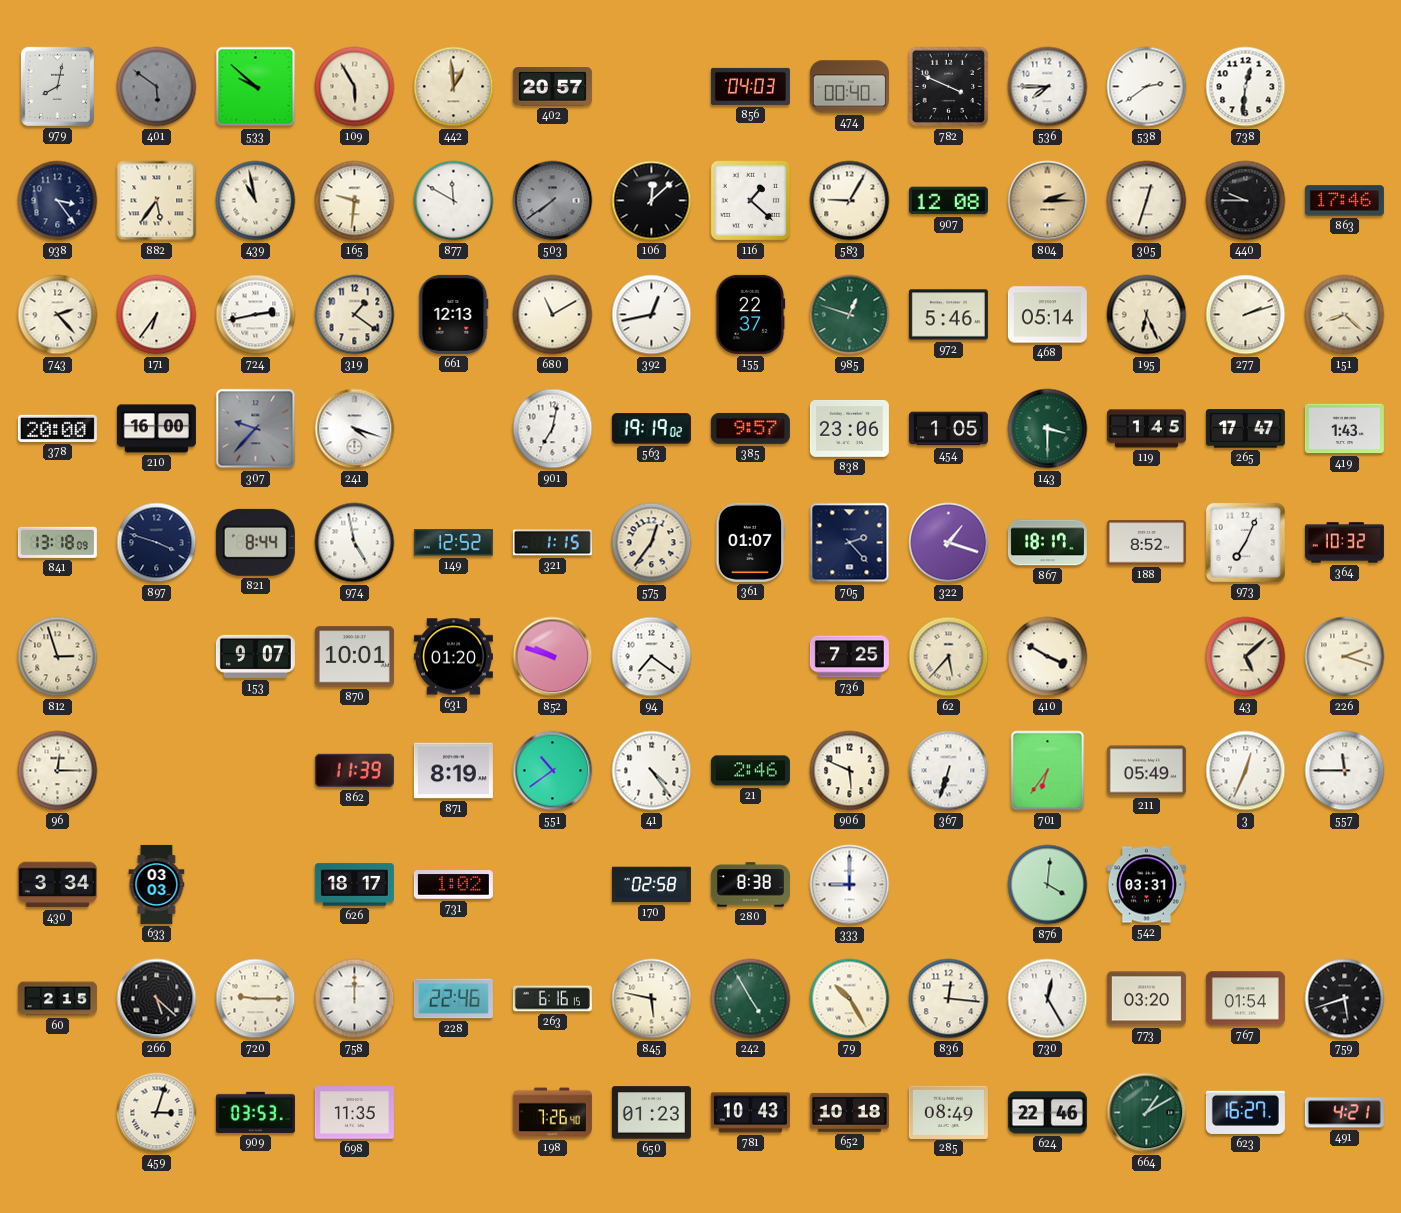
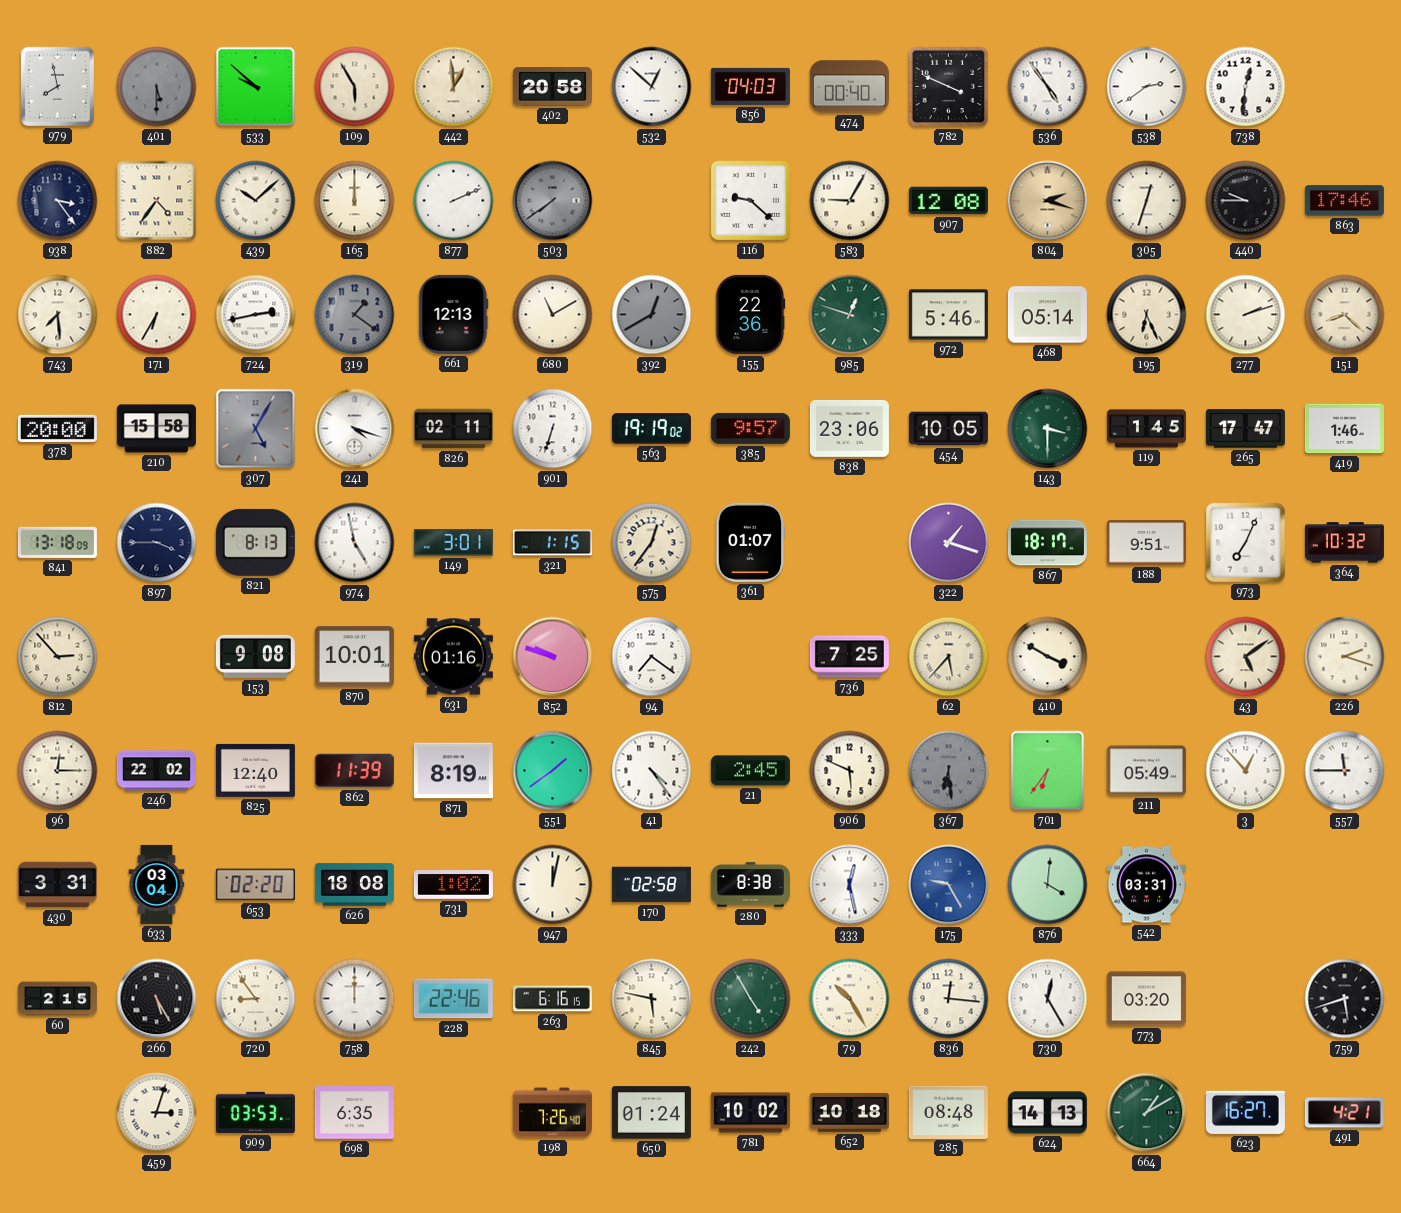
979: 8:02 -> 7:58
401: 5:51 -> 5:30
402: 20:57 -> 20:58
532: none -> 12:52
536: 7:45 -> 4:54
882: 5:36 -> 4:36
439: 10:58 -> 10:08
165: 9:31 -> 12:00
877: 11:50 -> 2:11
106: 12:08 -> none
116: 1:22 -> 9:22
804: 2:15 -> 2:18
743: 2:23 -> 7:29
171: 6:36 -> 6:35
319 dial: cream -> grey
392: 12:43 -> 12:40
392 dial: white -> grey
155: 22:37 -> 22:36
210: 16:00 -> 15:58
307: 9:37 -> 5:05
826: none -> 02:11
901: 7:02 -> 6:33
454: 1:05 -> 10:05
419: 1:43 -> 1:46
897: 3:48 -> 3:45
821: 8:44 -> 8:13
149: 12:52 -> 3:01
705: 2:23 -> none
188: 8:52 -> 9:51
812: 2:57 -> 2:53
153: 9:07 -> 9:08
631: 01:20 -> 01:16
43: 5:08 -> 5:09
246: none -> 22:02
825: none -> 12:40
551: 10:39 -> 1:39
21: 2:46 -> 2:45
367: 6:33 -> 6:29
367 dial: white -> grey
3: 12:34 -> 12:53
430: 3:34 -> 3:31
633: 03:03 -> 03:04
653: none -> 02:20
626: 18:17 -> 18:08
947: none -> 12:02
333: 9:00 -> 12:28
175: none -> 9:25
266: 5:22 -> 5:25
720: 9:15 -> 8:54
767: 01:54 -> none
698: 11:35 -> 6:35
650: 01:23 -> 01:24
781: 10:43 -> 10:02
285: 08:49 -> 08:48
624: 22:46 -> 14:13
